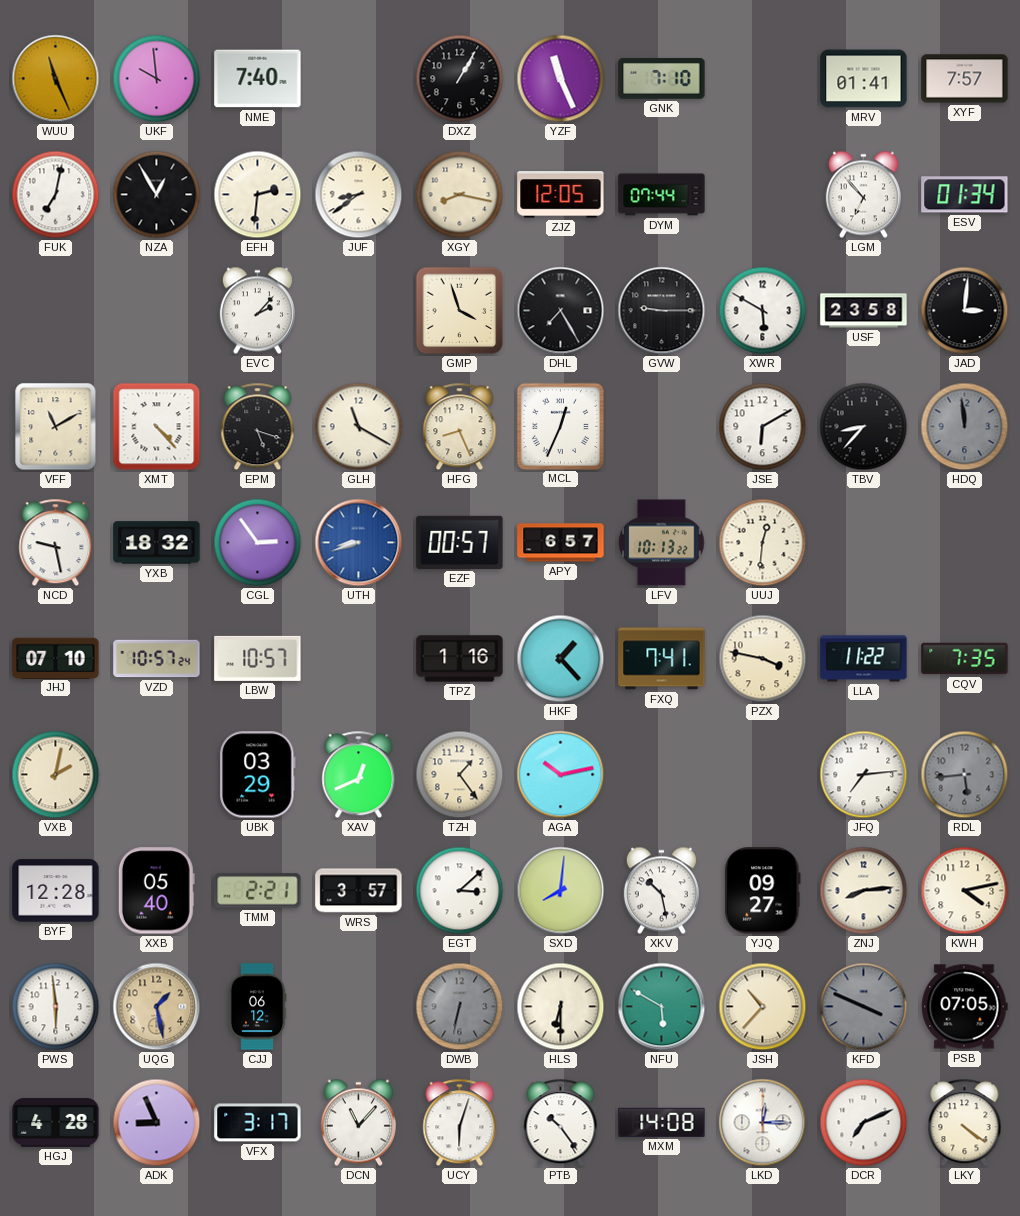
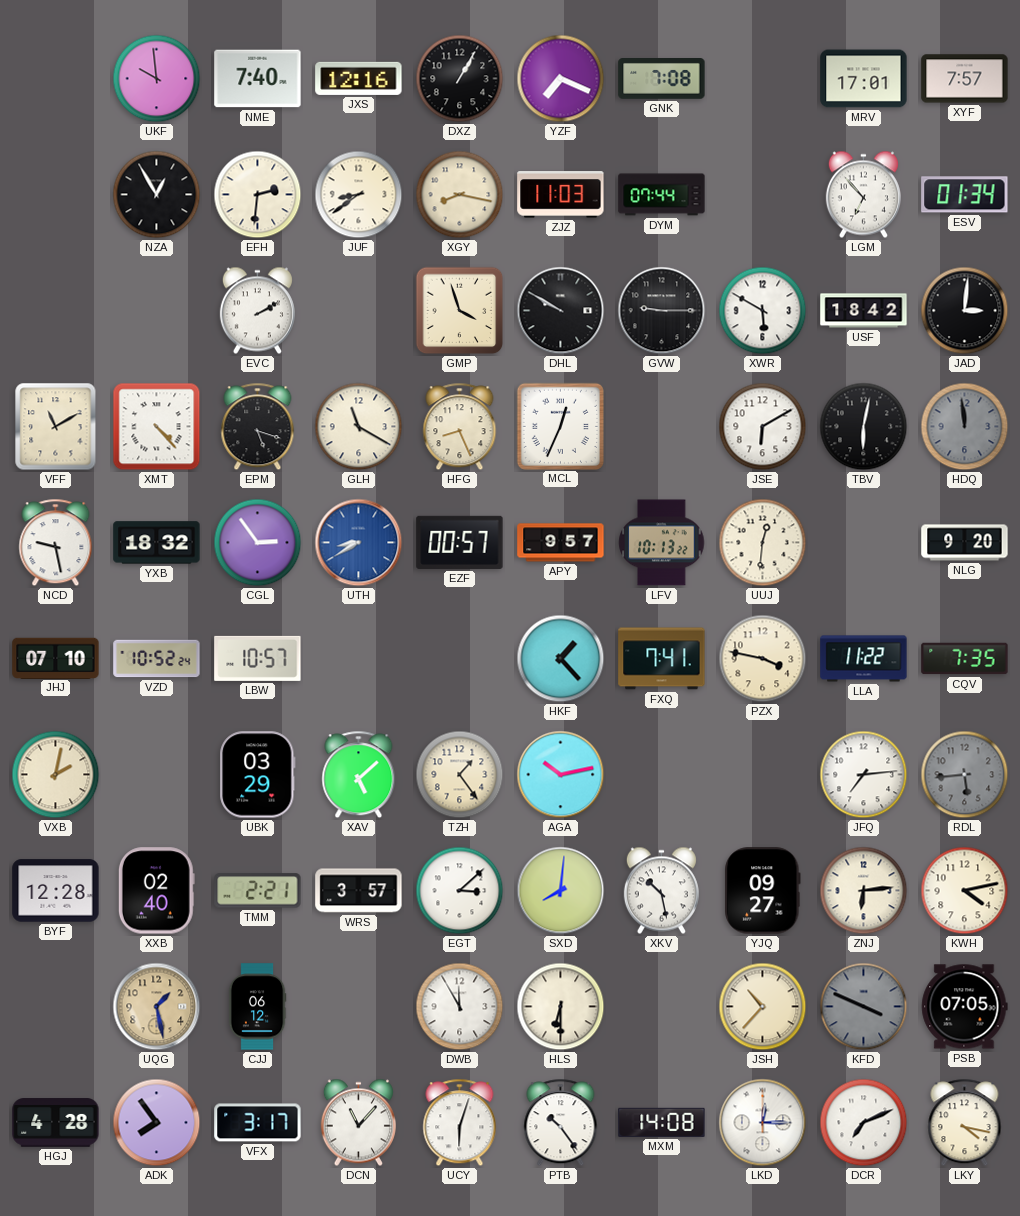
WUU: 11:26 -> none
JXS: none -> 12:16
YZF: 11:26 -> 7:19
GNK: 7:10 -> 7:08
MRV: 01:41 -> 17:01
FUK: 7:02 -> none
ZJZ: 12:05 -> 11:03
EVC: 2:07 -> 2:10
DHL: 7:25 -> 9:50
USF: 23:58 -> 18:42
TBV: 8:37 -> 6:02
UTH: 8:42 -> 8:40
APY: 6:57 -> 9:57
NLG: none -> 9:20
VZD: 10:57 -> 10:52
TPZ: 1:16 -> none
XAV: 12:41 -> 5:08
XXB: 05:40 -> 02:40
ZNJ: 8:14 -> 6:14
PWS: 5:59 -> none
DWB: 6:32 -> 11:55
DWB dial: grey -> white
NFU: 5:50 -> none
ADK: 8:56 -> 7:54
LKY: 4:21 -> 4:17
